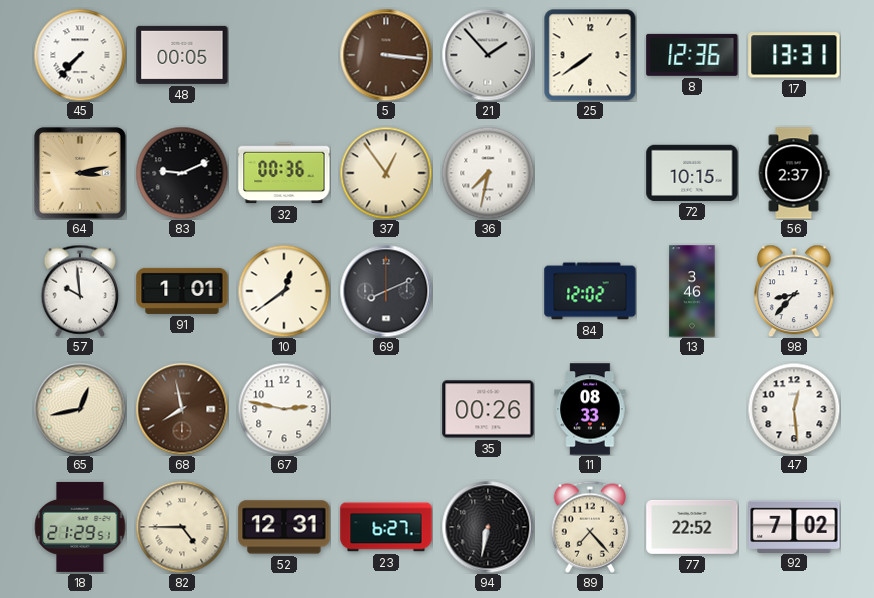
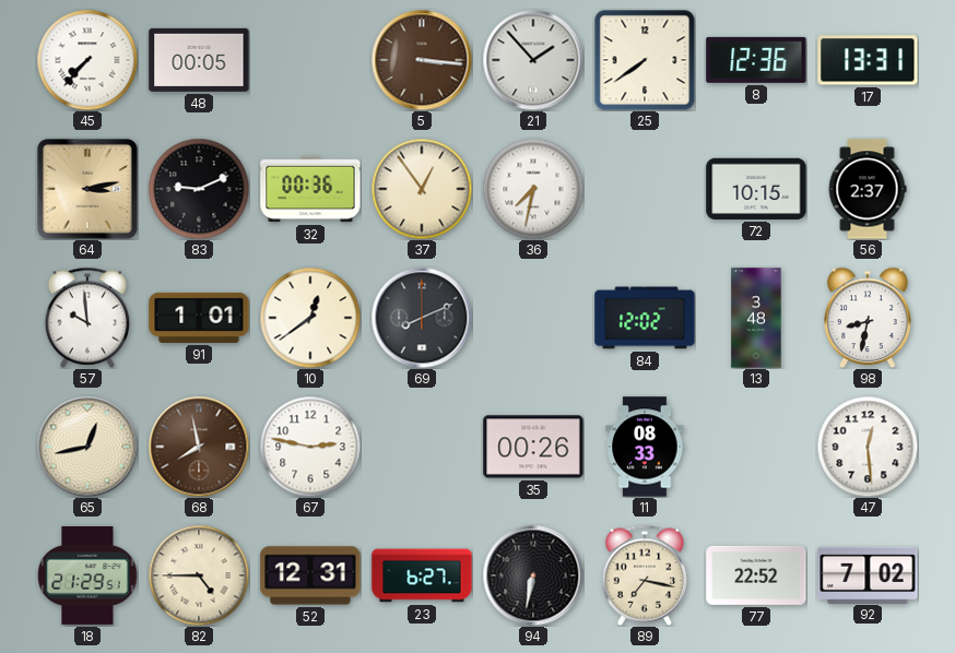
13: 3:46 -> 3:48
98: 8:37 -> 8:32
89: 7:23 -> 7:17
